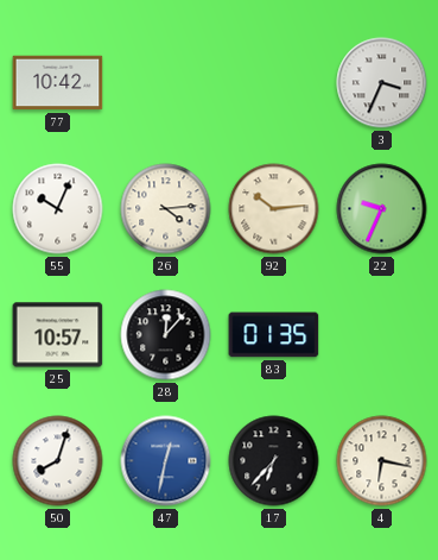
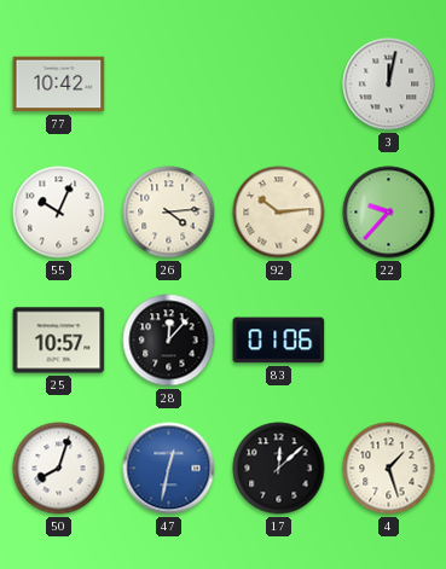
3: 3:34 -> 12:02
22: 9:34 -> 9:37
83: 01:35 -> 01:06
17: 6:37 -> 12:08
4: 6:17 -> 1:27
